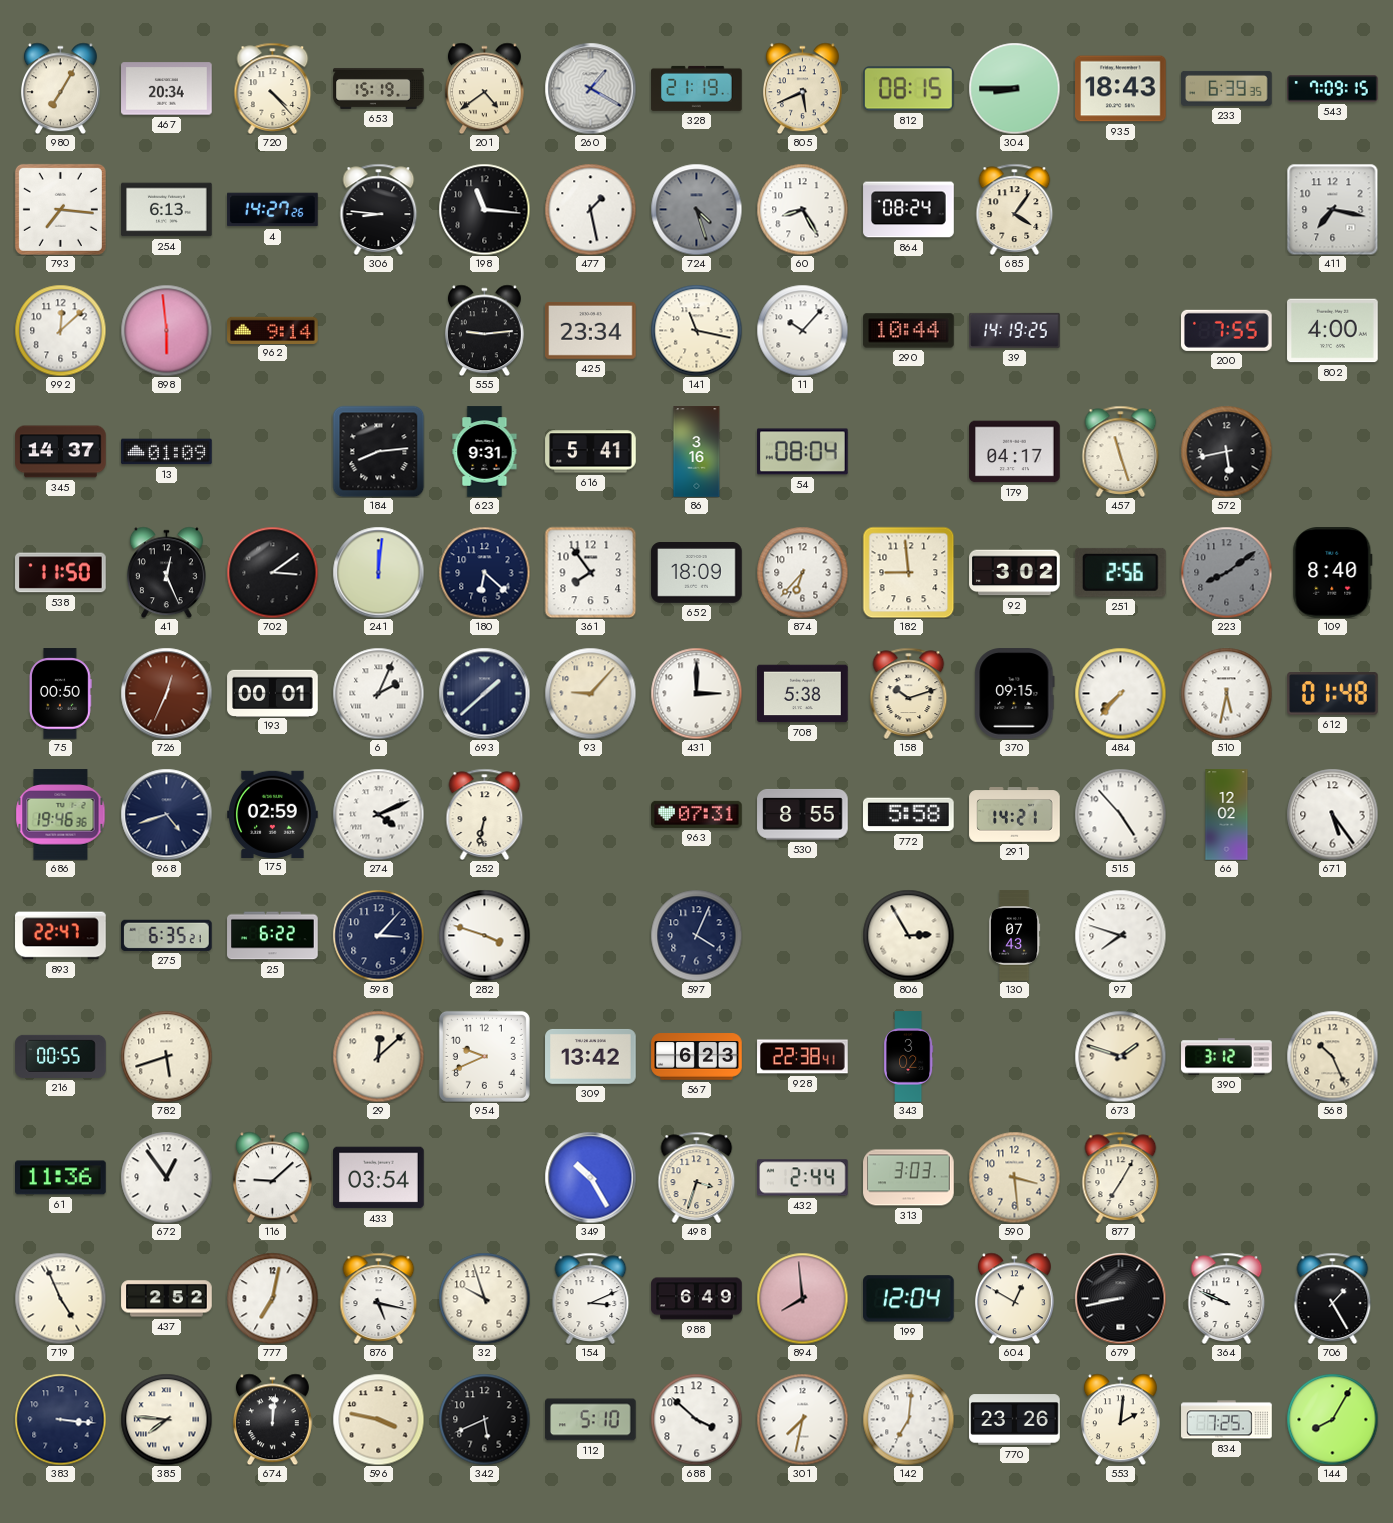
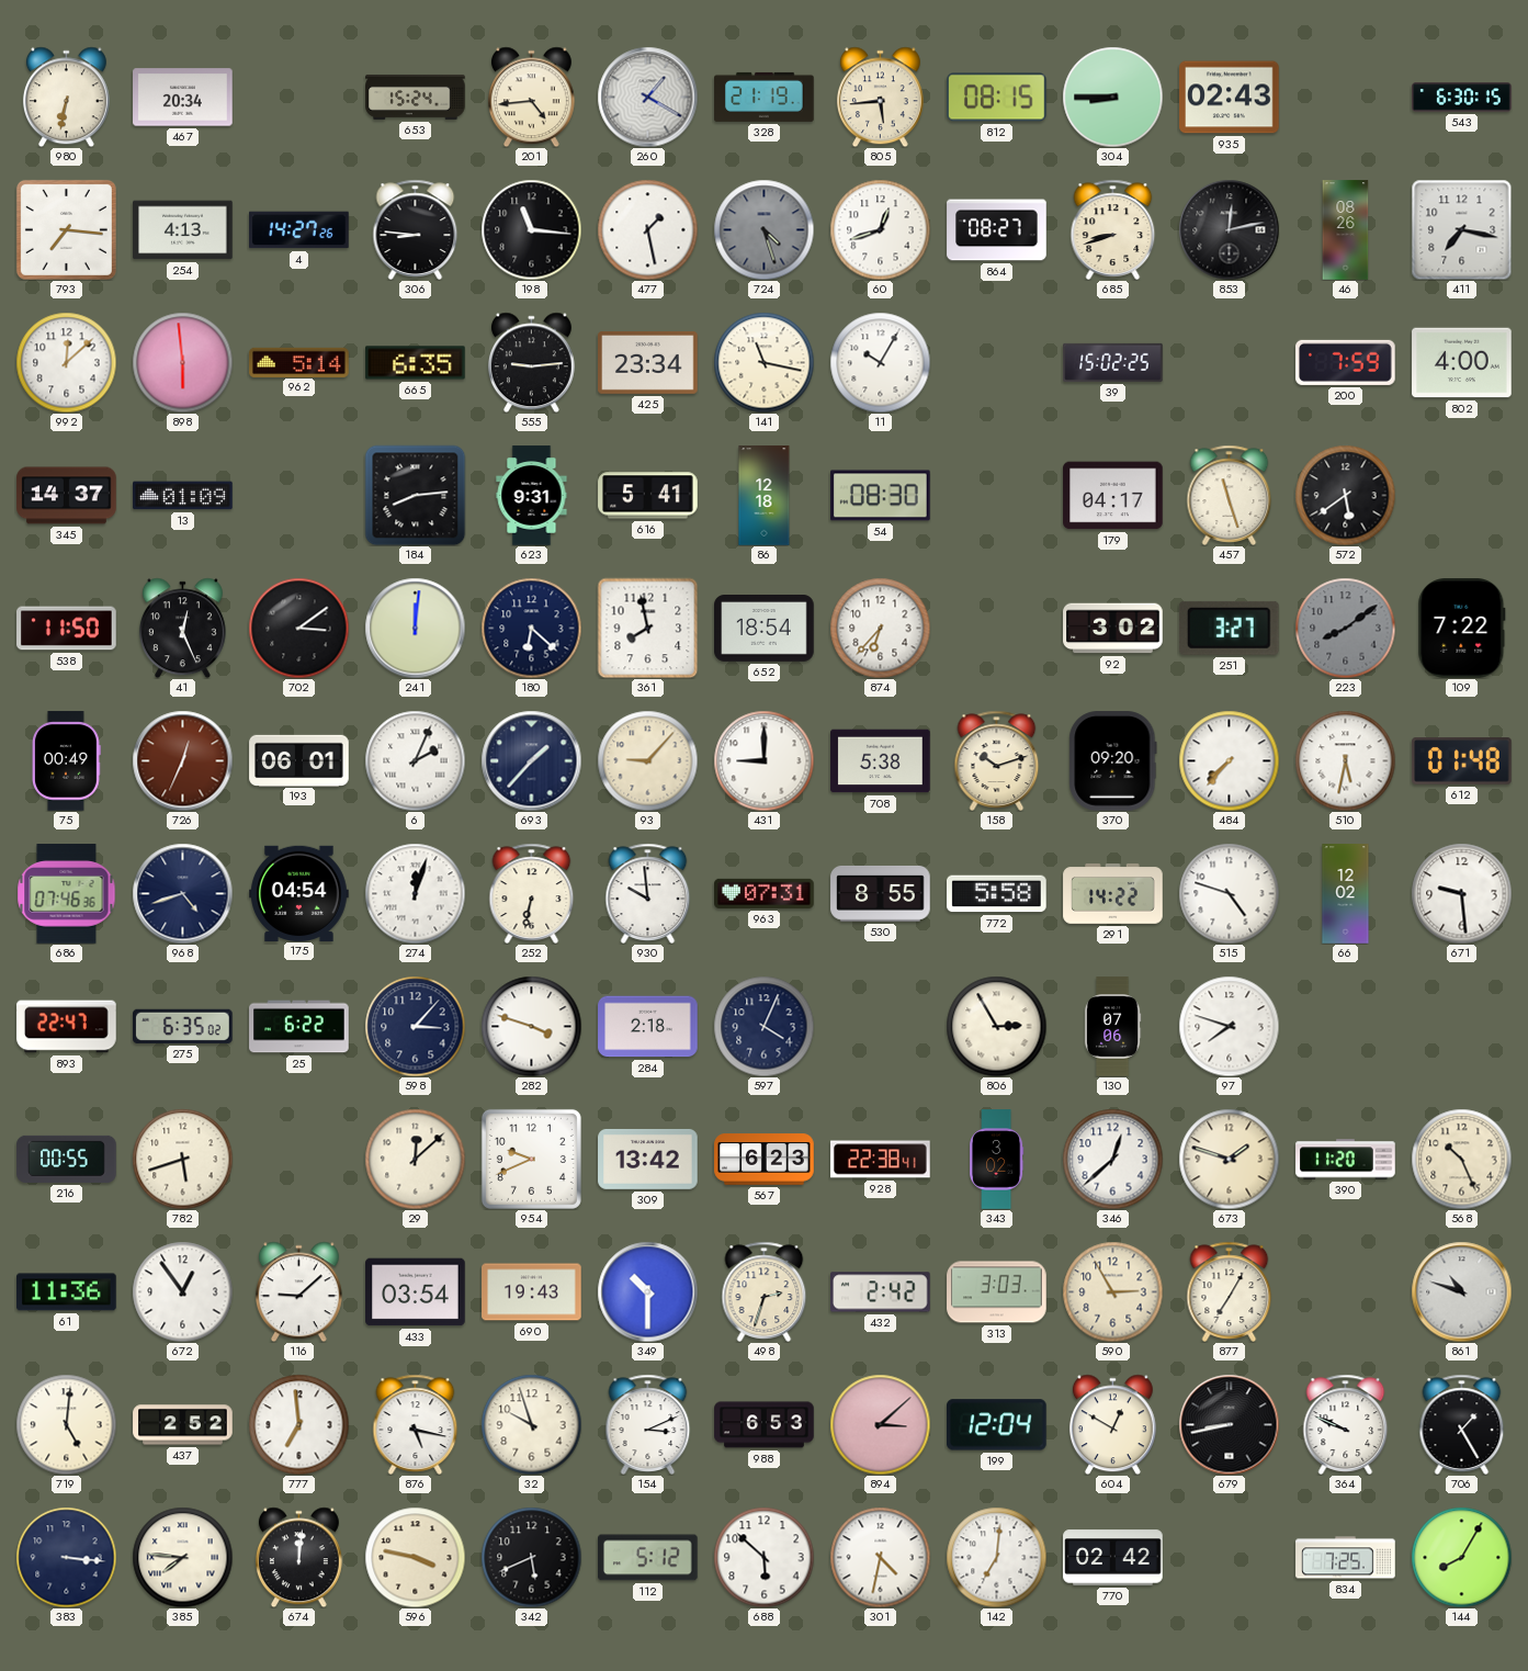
980: 7:05 -> 6:32
720: 4:23 -> none
653: 15:19 -> 15:24
201: 4:39 -> 4:44
805: 5:41 -> 5:44
935: 18:43 -> 02:43
233: 6:39 -> none
543: 7:09 -> 6:30
254: 6:13 -> 4:13
60: 8:25 -> 12:42
864: 08:24 -> 08:27
685: 4:06 -> 8:42
853: none -> 12:13
46: none -> 08:26
962: 9:14 -> 5:14
665: none -> 6:35
11: 10:07 -> 10:05
290: 10:44 -> none
39: 14:19 -> 15:02
200: 7:55 -> 7:59
86: 3:16 -> 12:18
54: 08:04 -> 08:30
572: 5:43 -> 5:39
361: 7:54 -> 7:58
652: 18:09 -> 18:54
182: 8:59 -> none
251: 2:56 -> 3:27
109: 8:40 -> 7:22
75: 00:50 -> 00:49
193: 00:01 -> 06:01
693: 1:38 -> 1:37
431: 3:00 -> 9:00
370: 09:15 -> 09:20
686: 19:46 -> 07:46
175: 02:59 -> 04:54
274: 4:11 -> 12:03
930: none -> 9:59
291: 14:21 -> 14:22
515: 4:53 -> 4:48
671: 5:24 -> 9:29
275: 6:35:21 -> 6:35:02
284: none -> 2:18
130: 07:43 -> 07:06
346: none -> 12:38
390: 3:12 -> 11:20
690: none -> 19:43
349: 10:25 -> 10:30
498: 3:33 -> 2:33
432: 2:44 -> 2:42
590: 3:29 -> 2:55
861: none -> 10:48
719: 4:56 -> 5:01
777: 7:02 -> 6:59
988: 6:49 -> 6:53
894: 7:59 -> 3:08
112: 5:10 -> 5:12
688: 3:52 -> 5:52
301: 7:32 -> 4:32
770: 23:26 -> 02:42
553: 2:01 -> none
